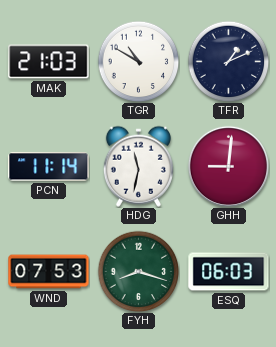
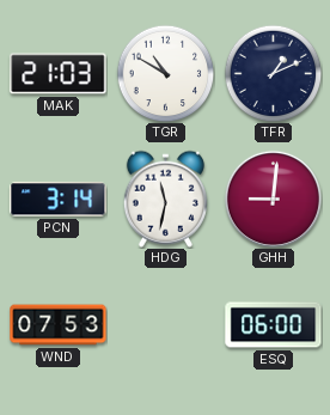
PCN: 11:14 -> 3:14
FYH: 8:18 -> none
ESQ: 06:03 -> 06:00
